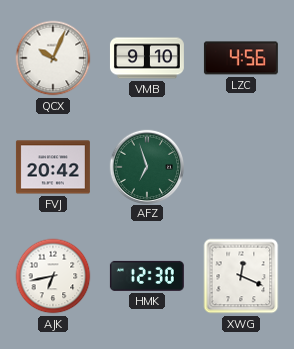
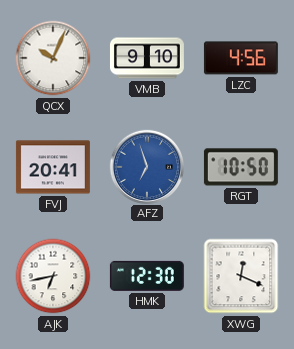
FVJ: 20:42 -> 20:41
AFZ dial: green -> blue
RGT: none -> 10:50
